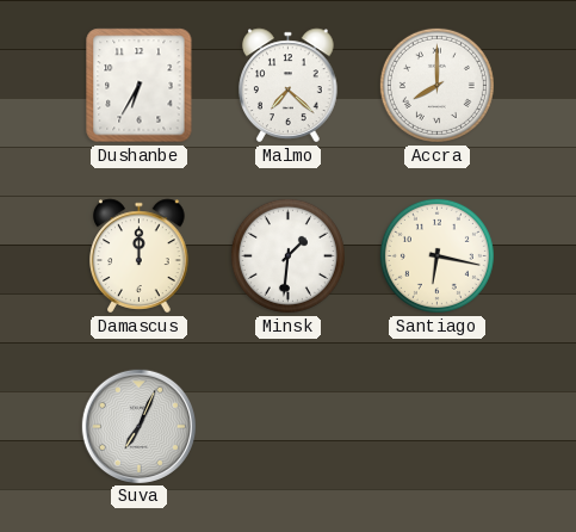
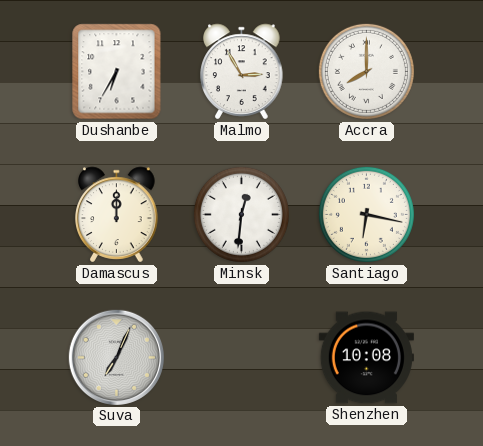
Malmo: 7:22 -> 2:55
Minsk: 1:31 -> 12:31
Shenzhen: none -> 10:08
